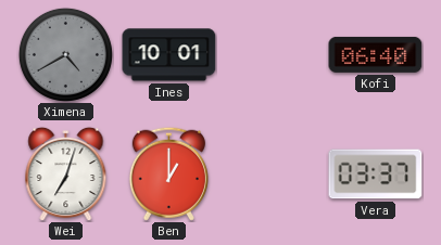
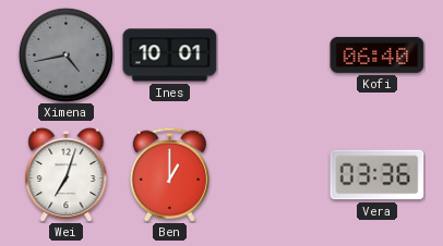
Ximena: 4:40 -> 4:43
Vera: 03:37 -> 03:36
